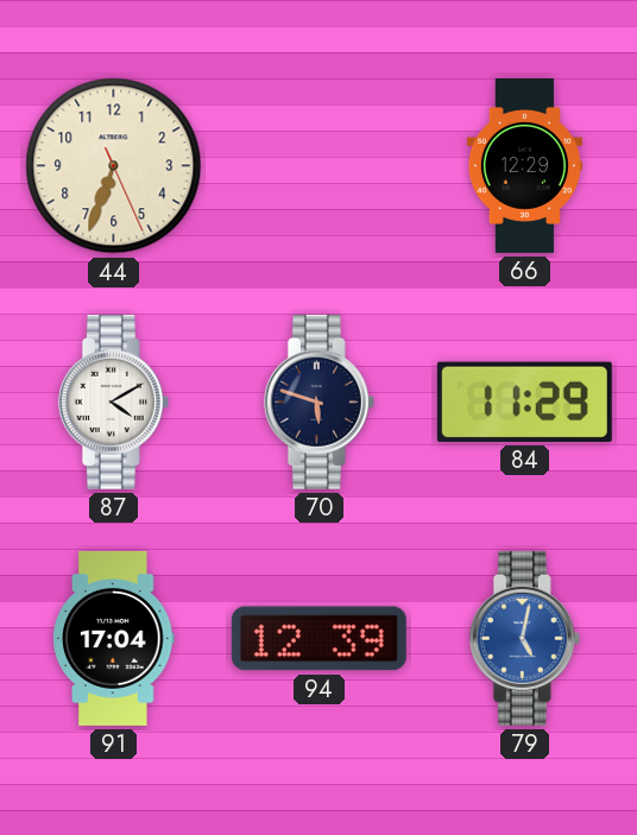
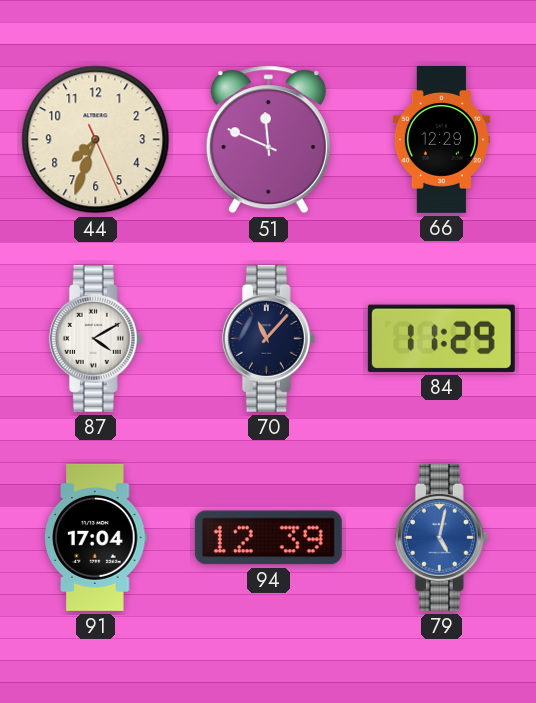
44: 6:33 -> 7:33
51: none -> 11:49
70: 5:48 -> 11:07
